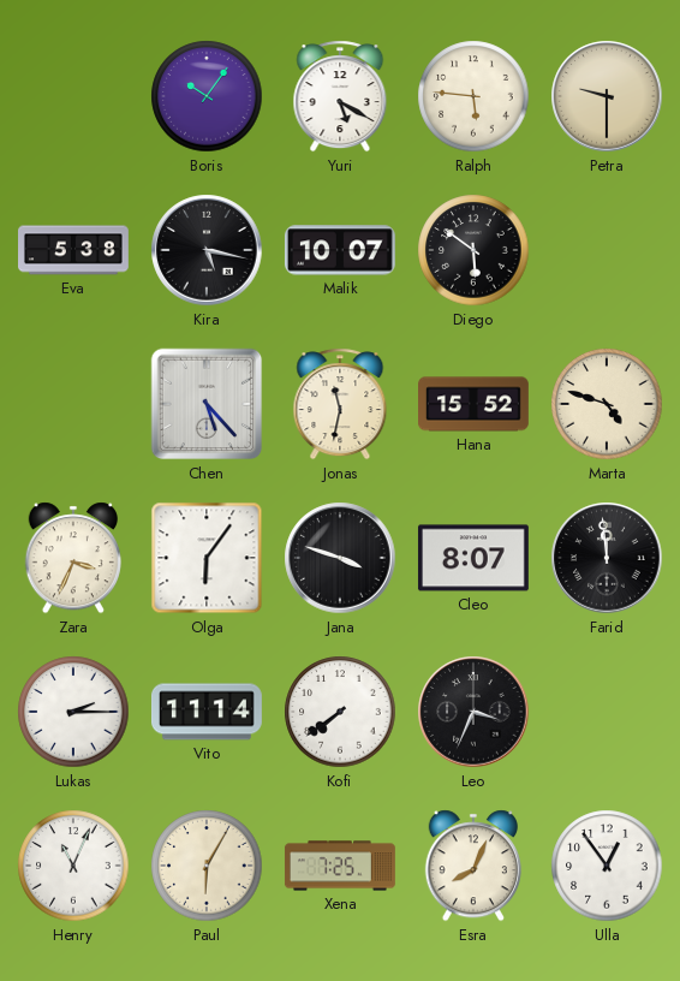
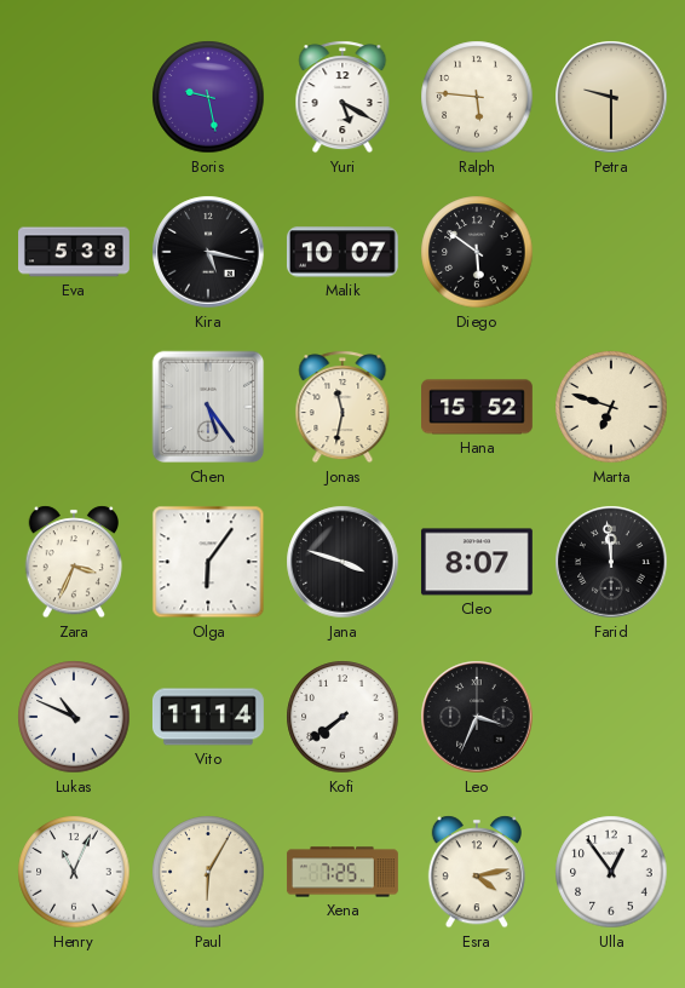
Boris: 10:06 -> 9:28
Chen: 5:23 -> 5:24
Marta: 4:48 -> 6:48
Lukas: 2:15 -> 10:49
Esra: 8:04 -> 4:13
